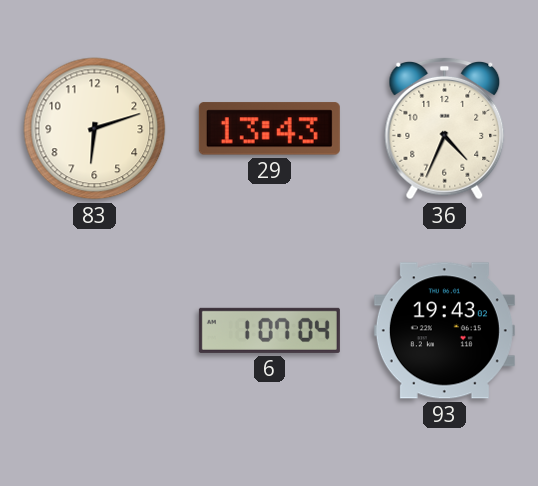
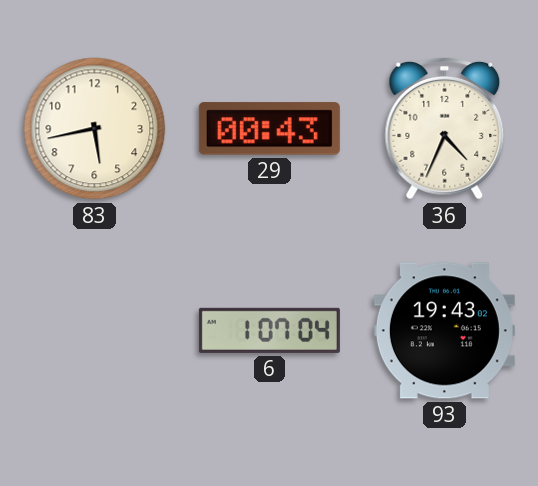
83: 6:12 -> 5:43
29: 13:43 -> 00:43
